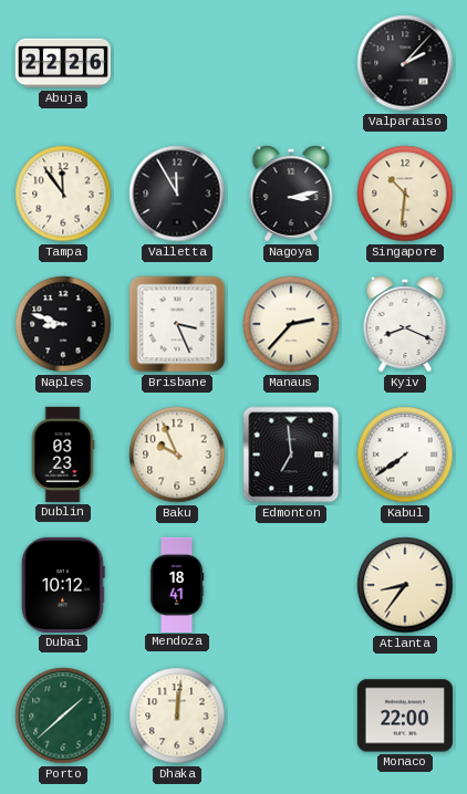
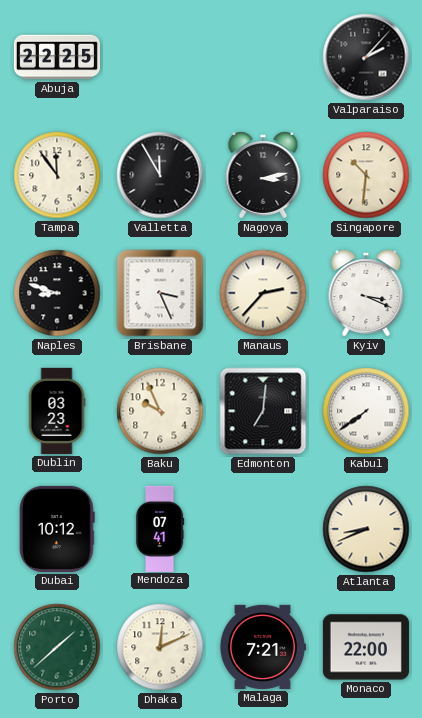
Abuja: 22:26 -> 22:25
Kyiv: 8:19 -> 3:19
Edmonton: 6:59 -> 7:01
Mendoza: 18:41 -> 07:41
Atlanta: 8:36 -> 8:41
Dhaka: 12:01 -> 12:11
Malaga: none -> 7:21
